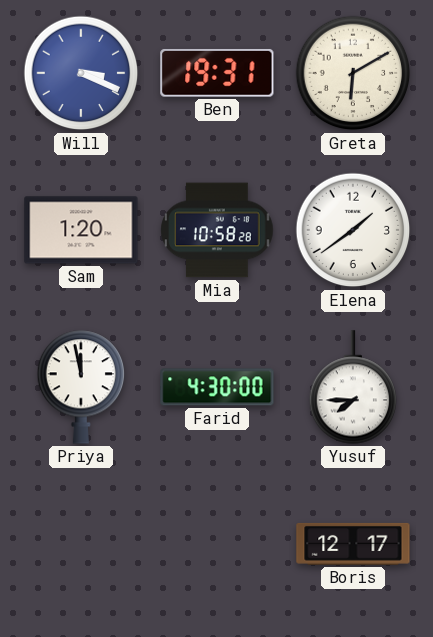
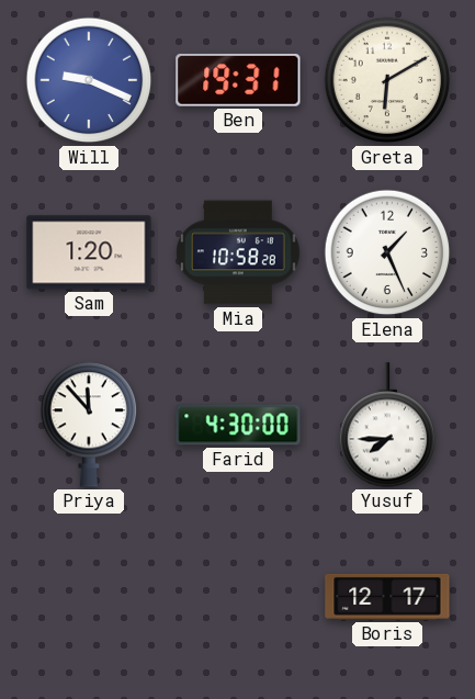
Will: 3:19 -> 9:19
Elena: 1:39 -> 1:26
Priya: 11:58 -> 11:53
